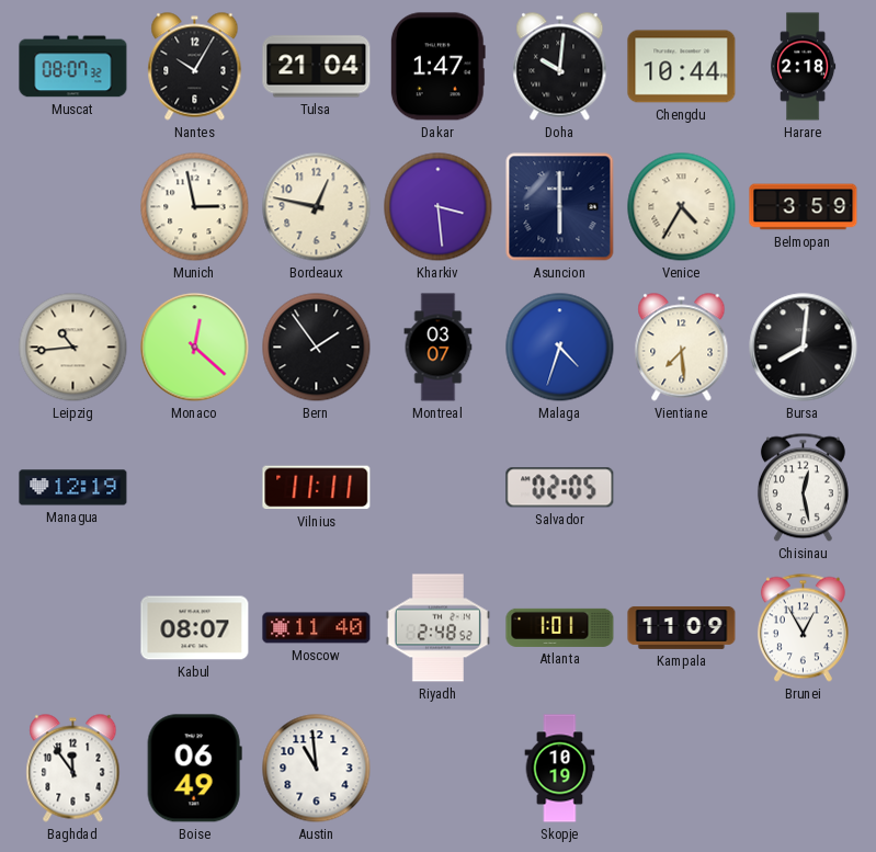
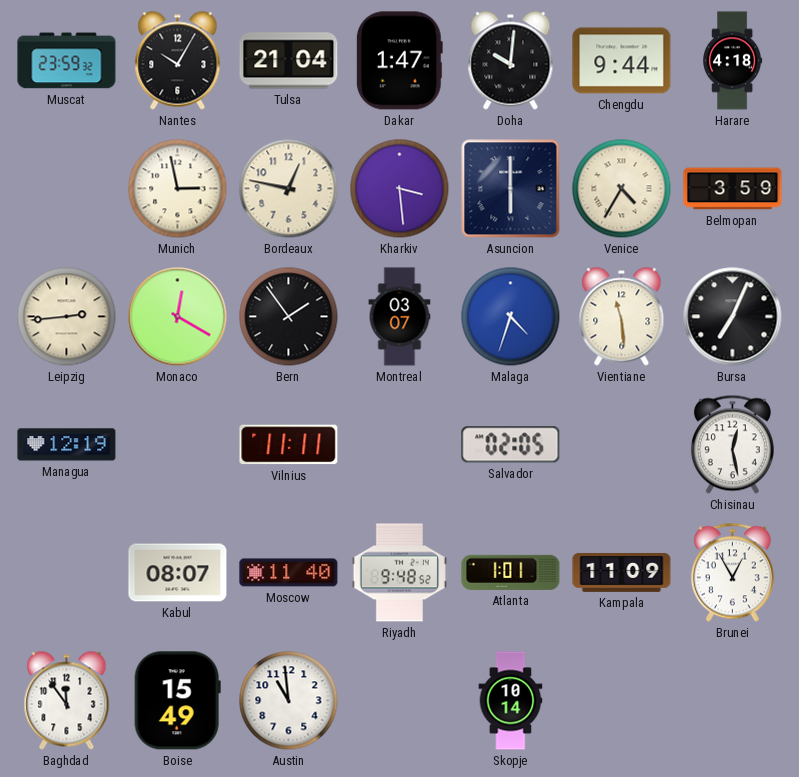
Muscat: 08:07 -> 23:59
Chengdu: 10:44 -> 9:44
Harare: 2:18 -> 4:18
Leipzig: 10:44 -> 2:44
Monaco: 12:22 -> 12:20
Vientiane: 7:29 -> 11:29
Bursa: 8:01 -> 7:04
Riyadh: 2:48 -> 9:48
Boise: 06:49 -> 15:49
Skopje: 10:19 -> 10:14
